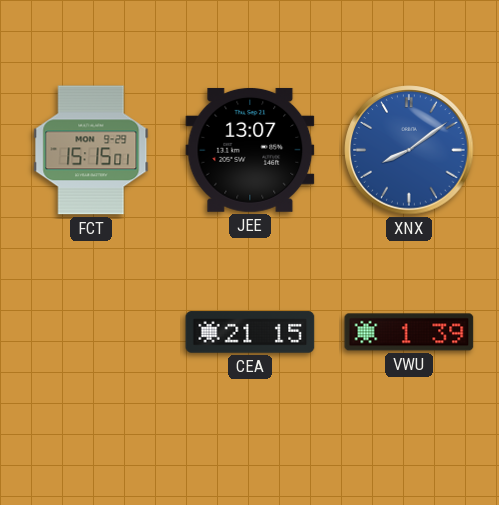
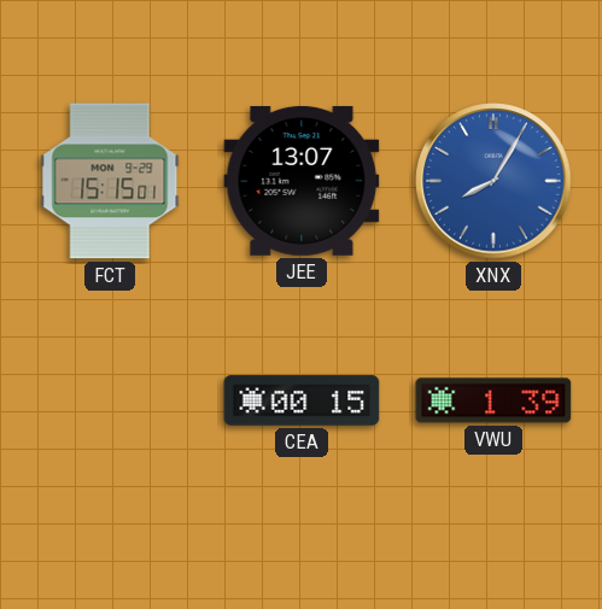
XNX: 8:09 -> 8:05
CEA: 21:15 -> 00:15
